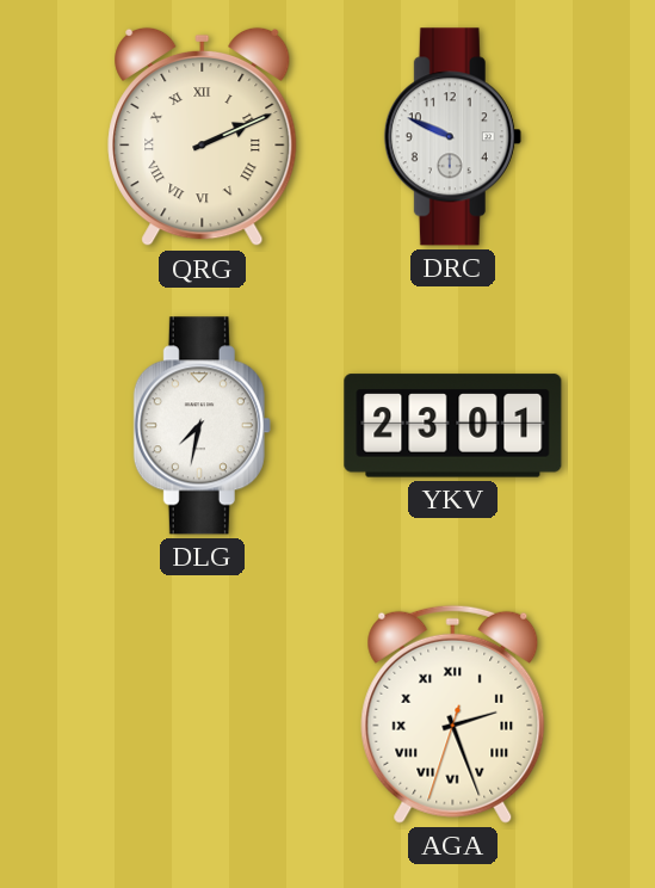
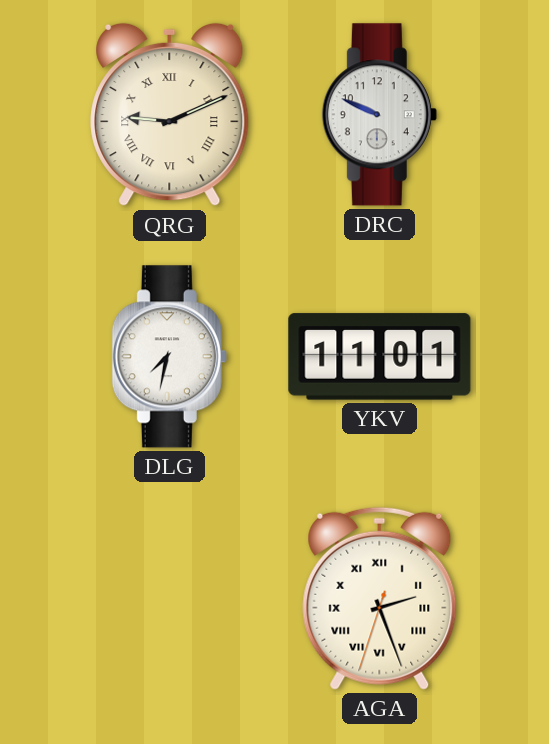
QRG: 2:11 -> 9:11
YKV: 23:01 -> 11:01
